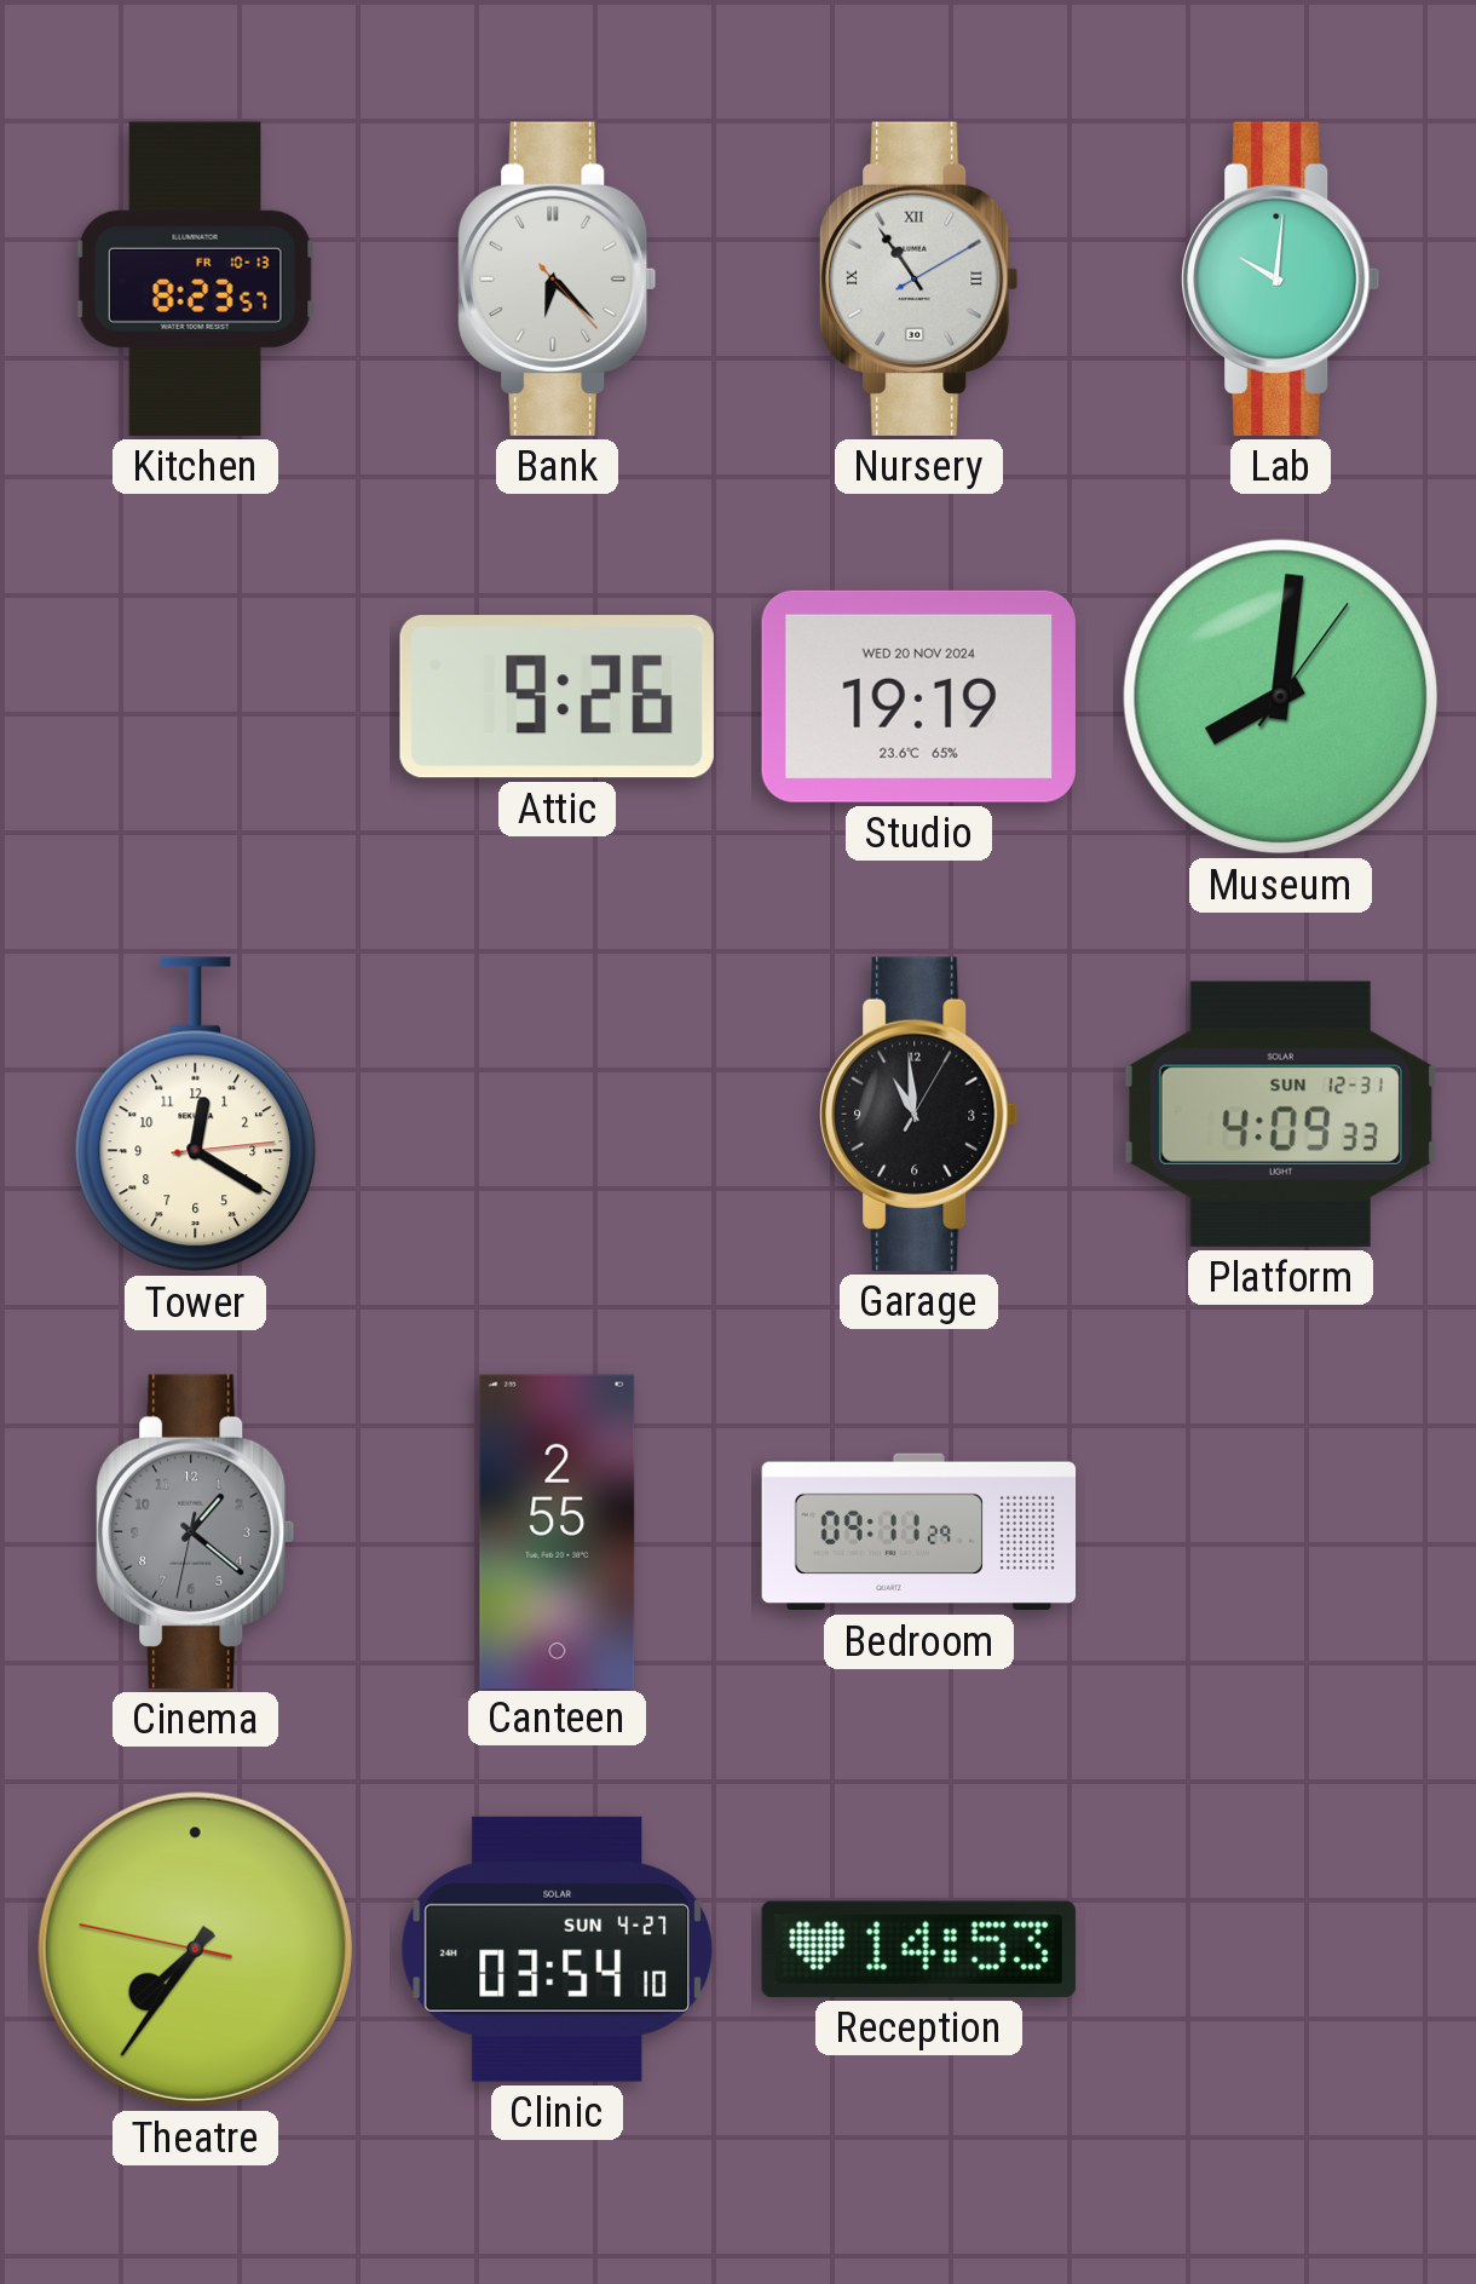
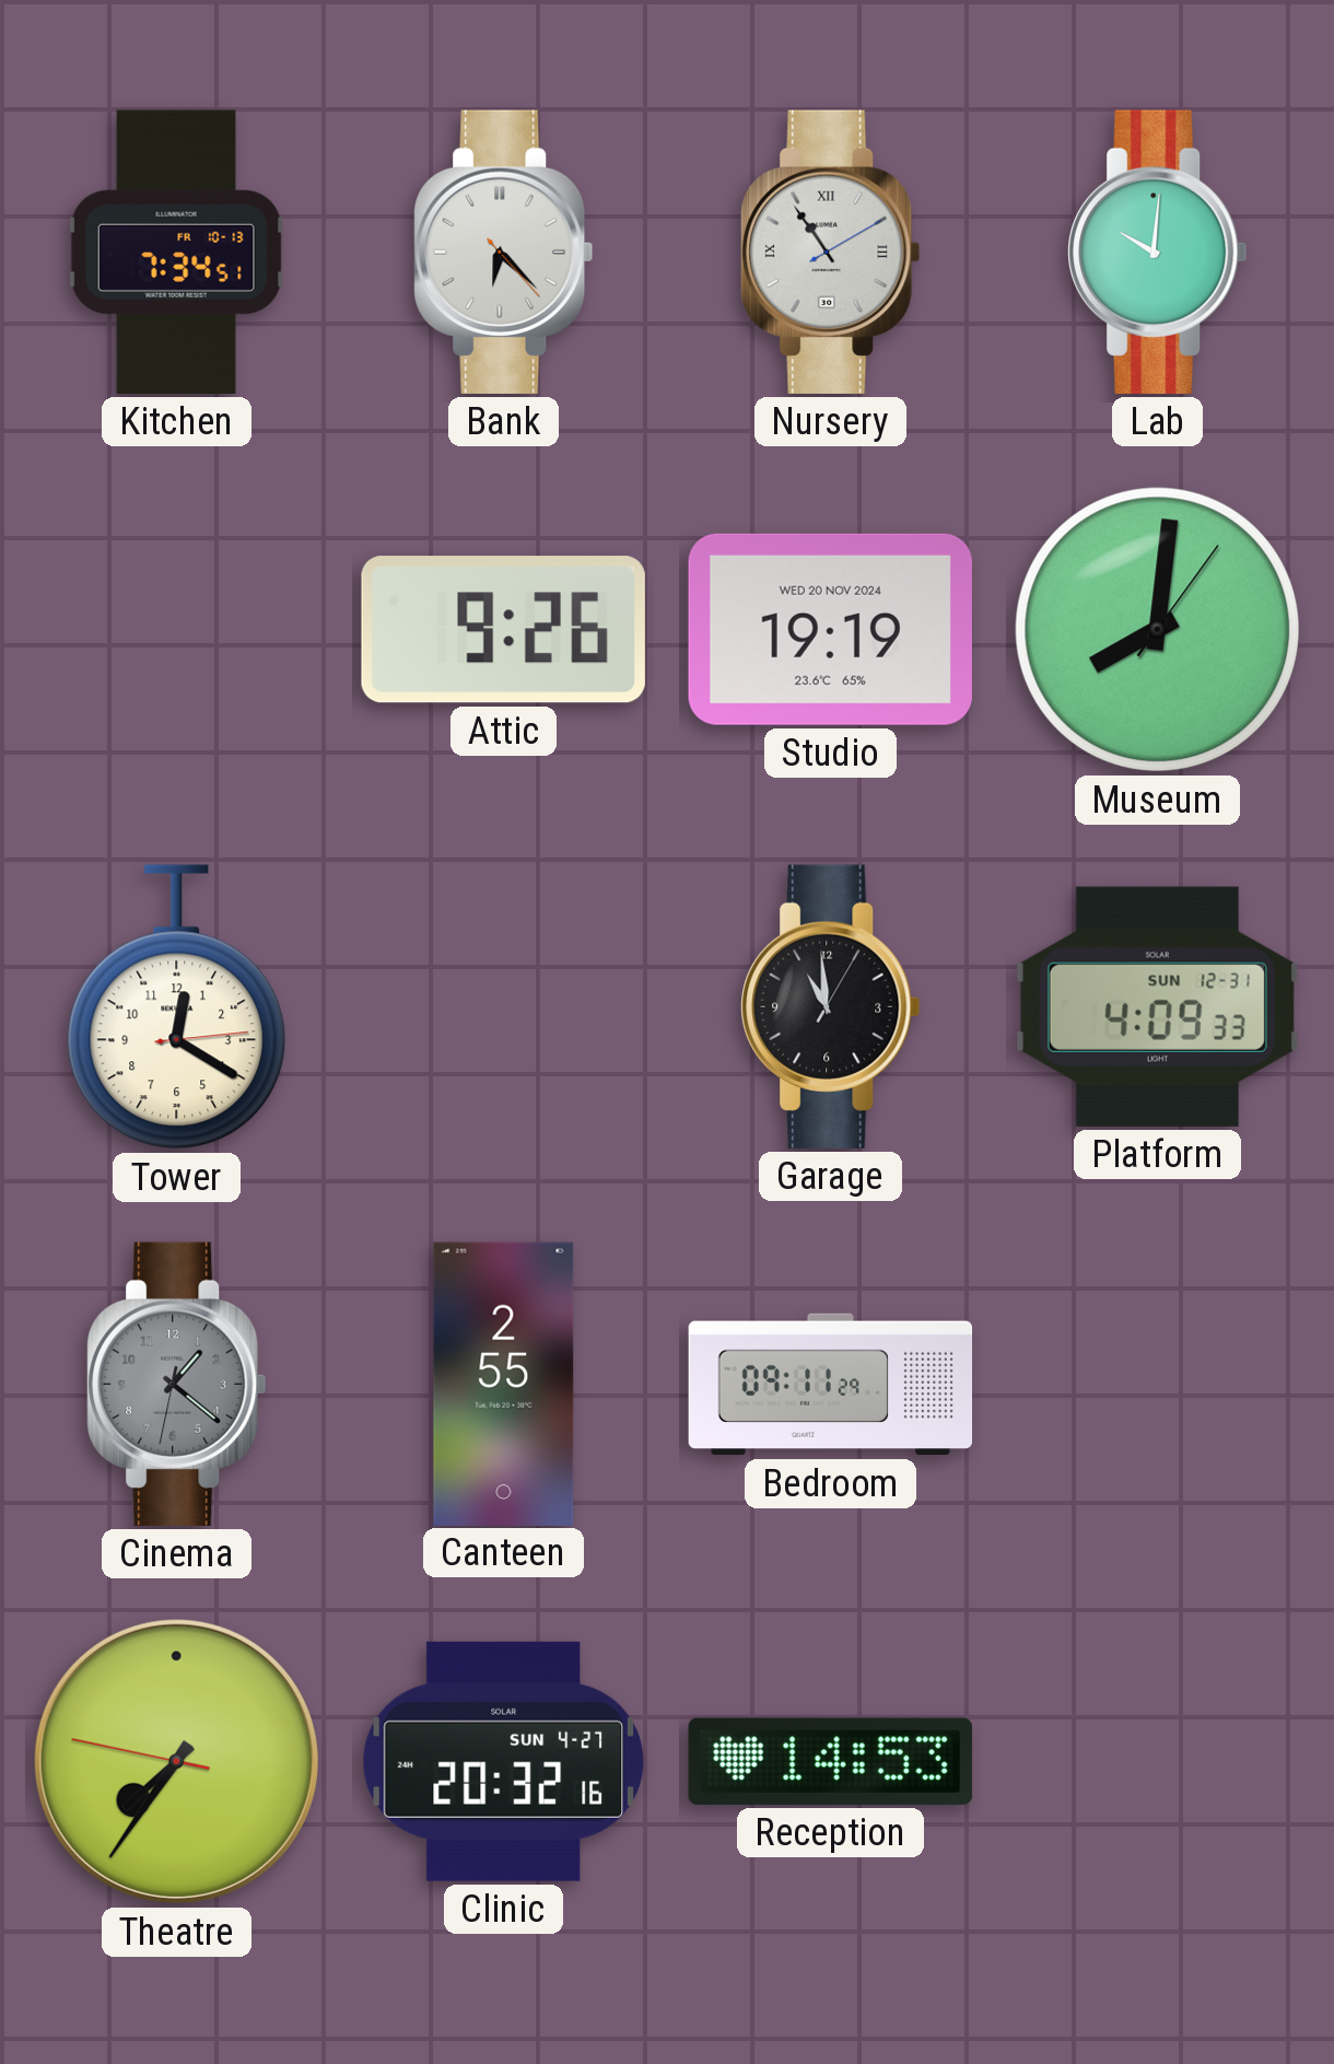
Kitchen: 8:23 -> 7:34
Clinic: 03:54 -> 20:32
